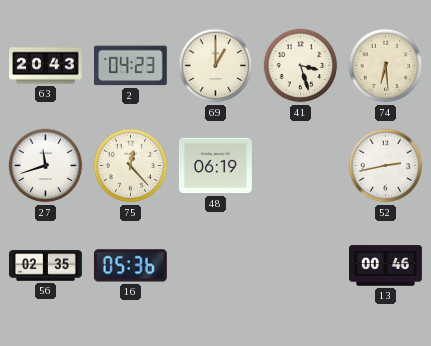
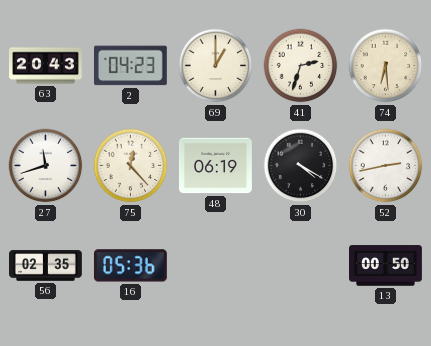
41: 3:27 -> 2:33
30: none -> 4:20
13: 00:46 -> 00:50
